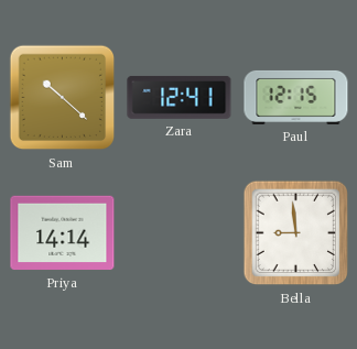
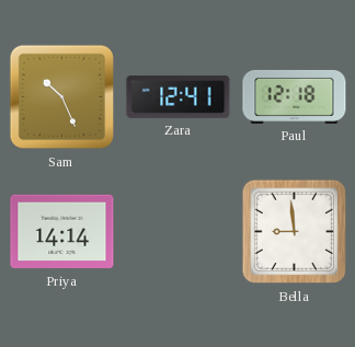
Sam: 10:22 -> 10:26
Paul: 12:15 -> 12:18
